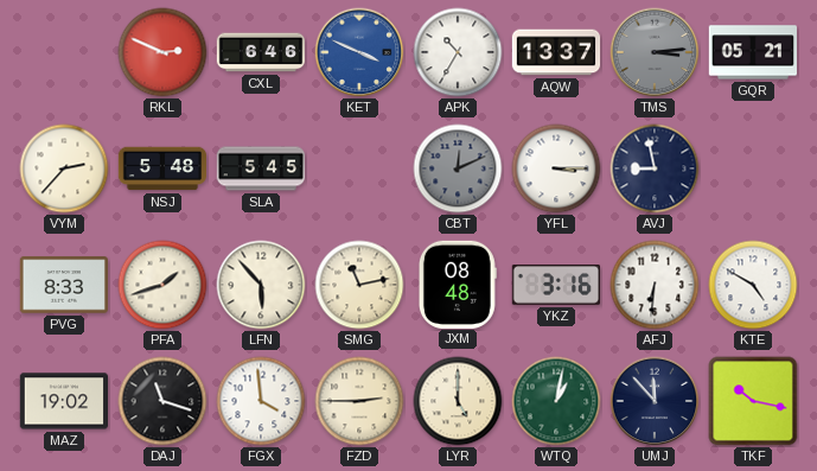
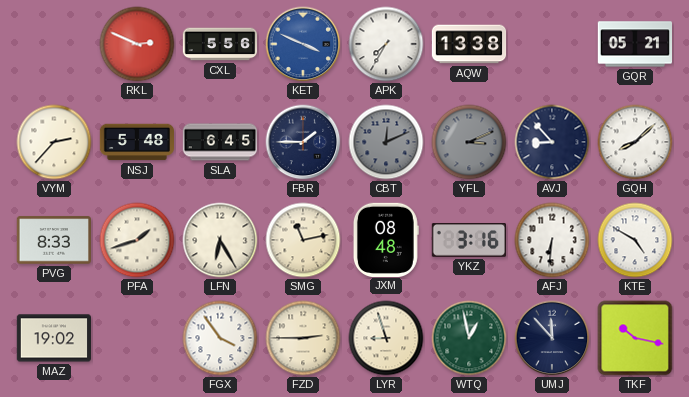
CXL: 6:46 -> 5:56
APK: 10:35 -> 7:35
AQW: 13:37 -> 13:38
TMS: 3:14 -> none
SLA: 5:45 -> 6:45
FBR: none -> 1:45
YFL: 3:15 -> 3:11
YFL dial: white -> grey
AVJ: 8:58 -> 8:53
GQH: none -> 8:08
LFN: 5:53 -> 6:25
DAJ: 11:18 -> none
FGX: 3:59 -> 3:54
LYR: 5:00 -> 8:57
WTQ: 1:02 -> 12:58
